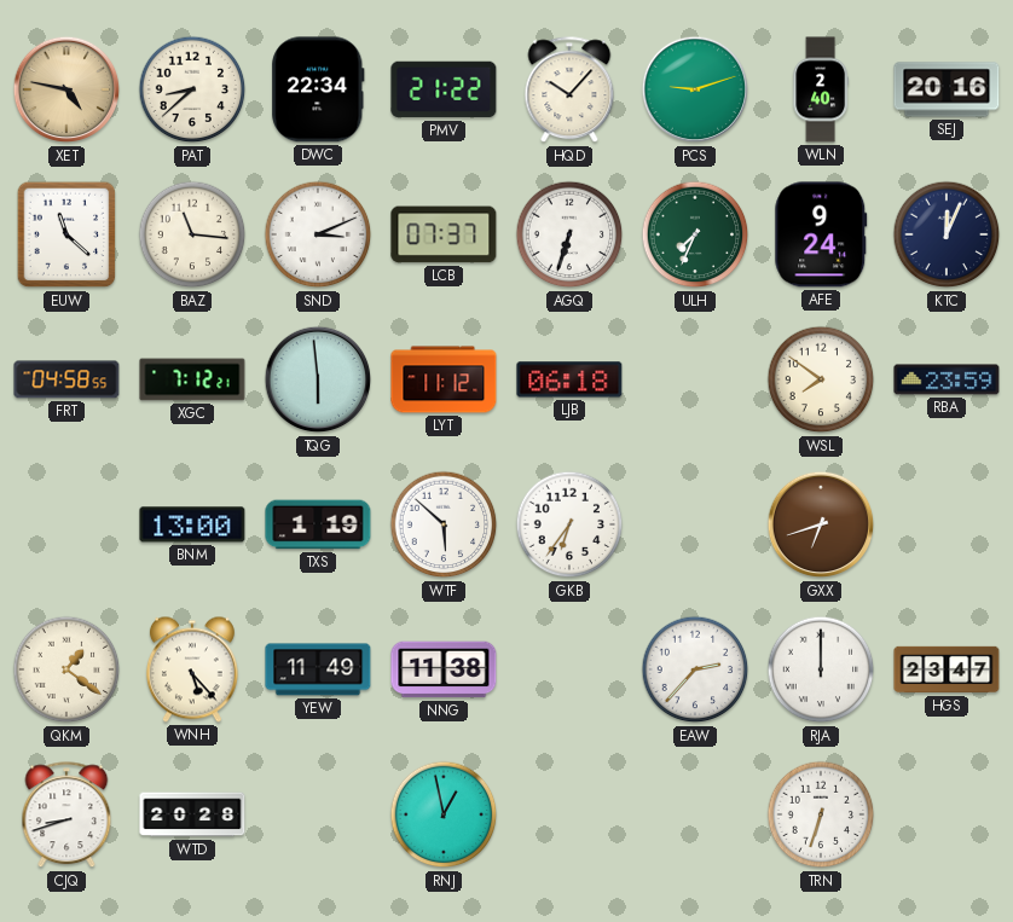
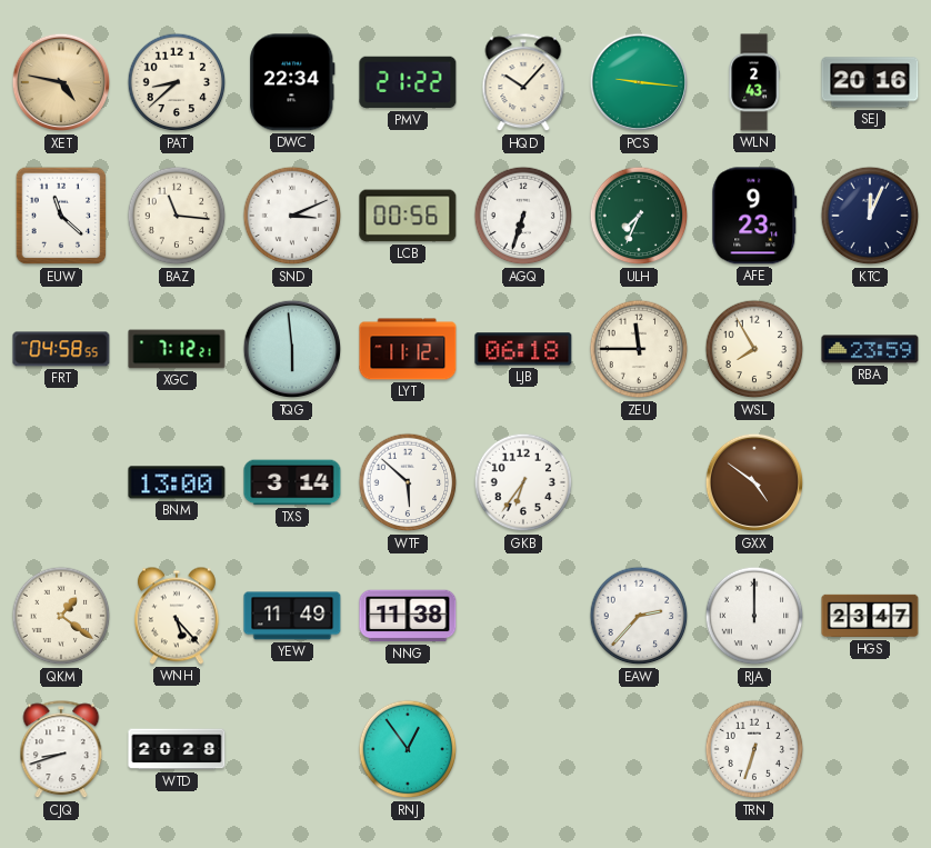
PCS: 9:12 -> 9:16
WLN: 2:40 -> 2:43
LCB: 07:37 -> 00:56
AFE: 9:24 -> 9:23
ZEU: none -> 11:45
WSL: 7:51 -> 7:55
TXS: 1:19 -> 3:14
GXX: 6:42 -> 4:51
RNJ: 12:58 -> 12:54
